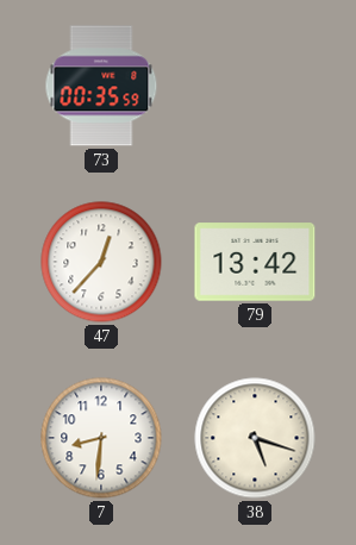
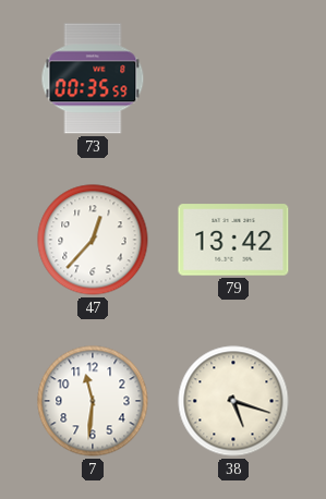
7: 8:31 -> 11:31
